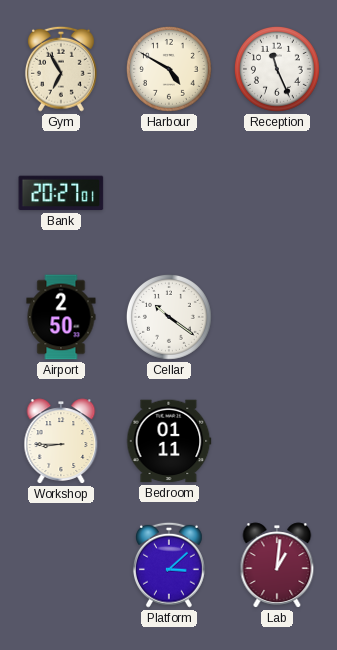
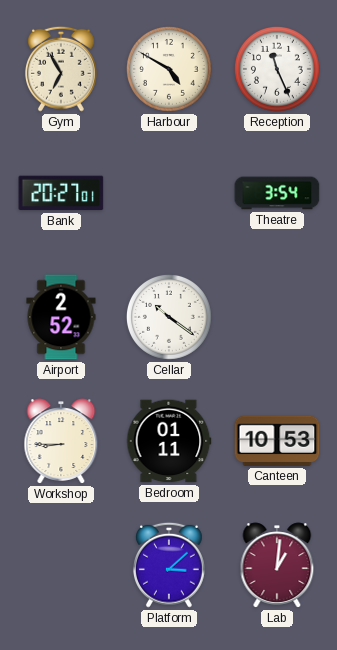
Theatre: none -> 3:54
Airport: 2:50 -> 2:52
Canteen: none -> 10:53
